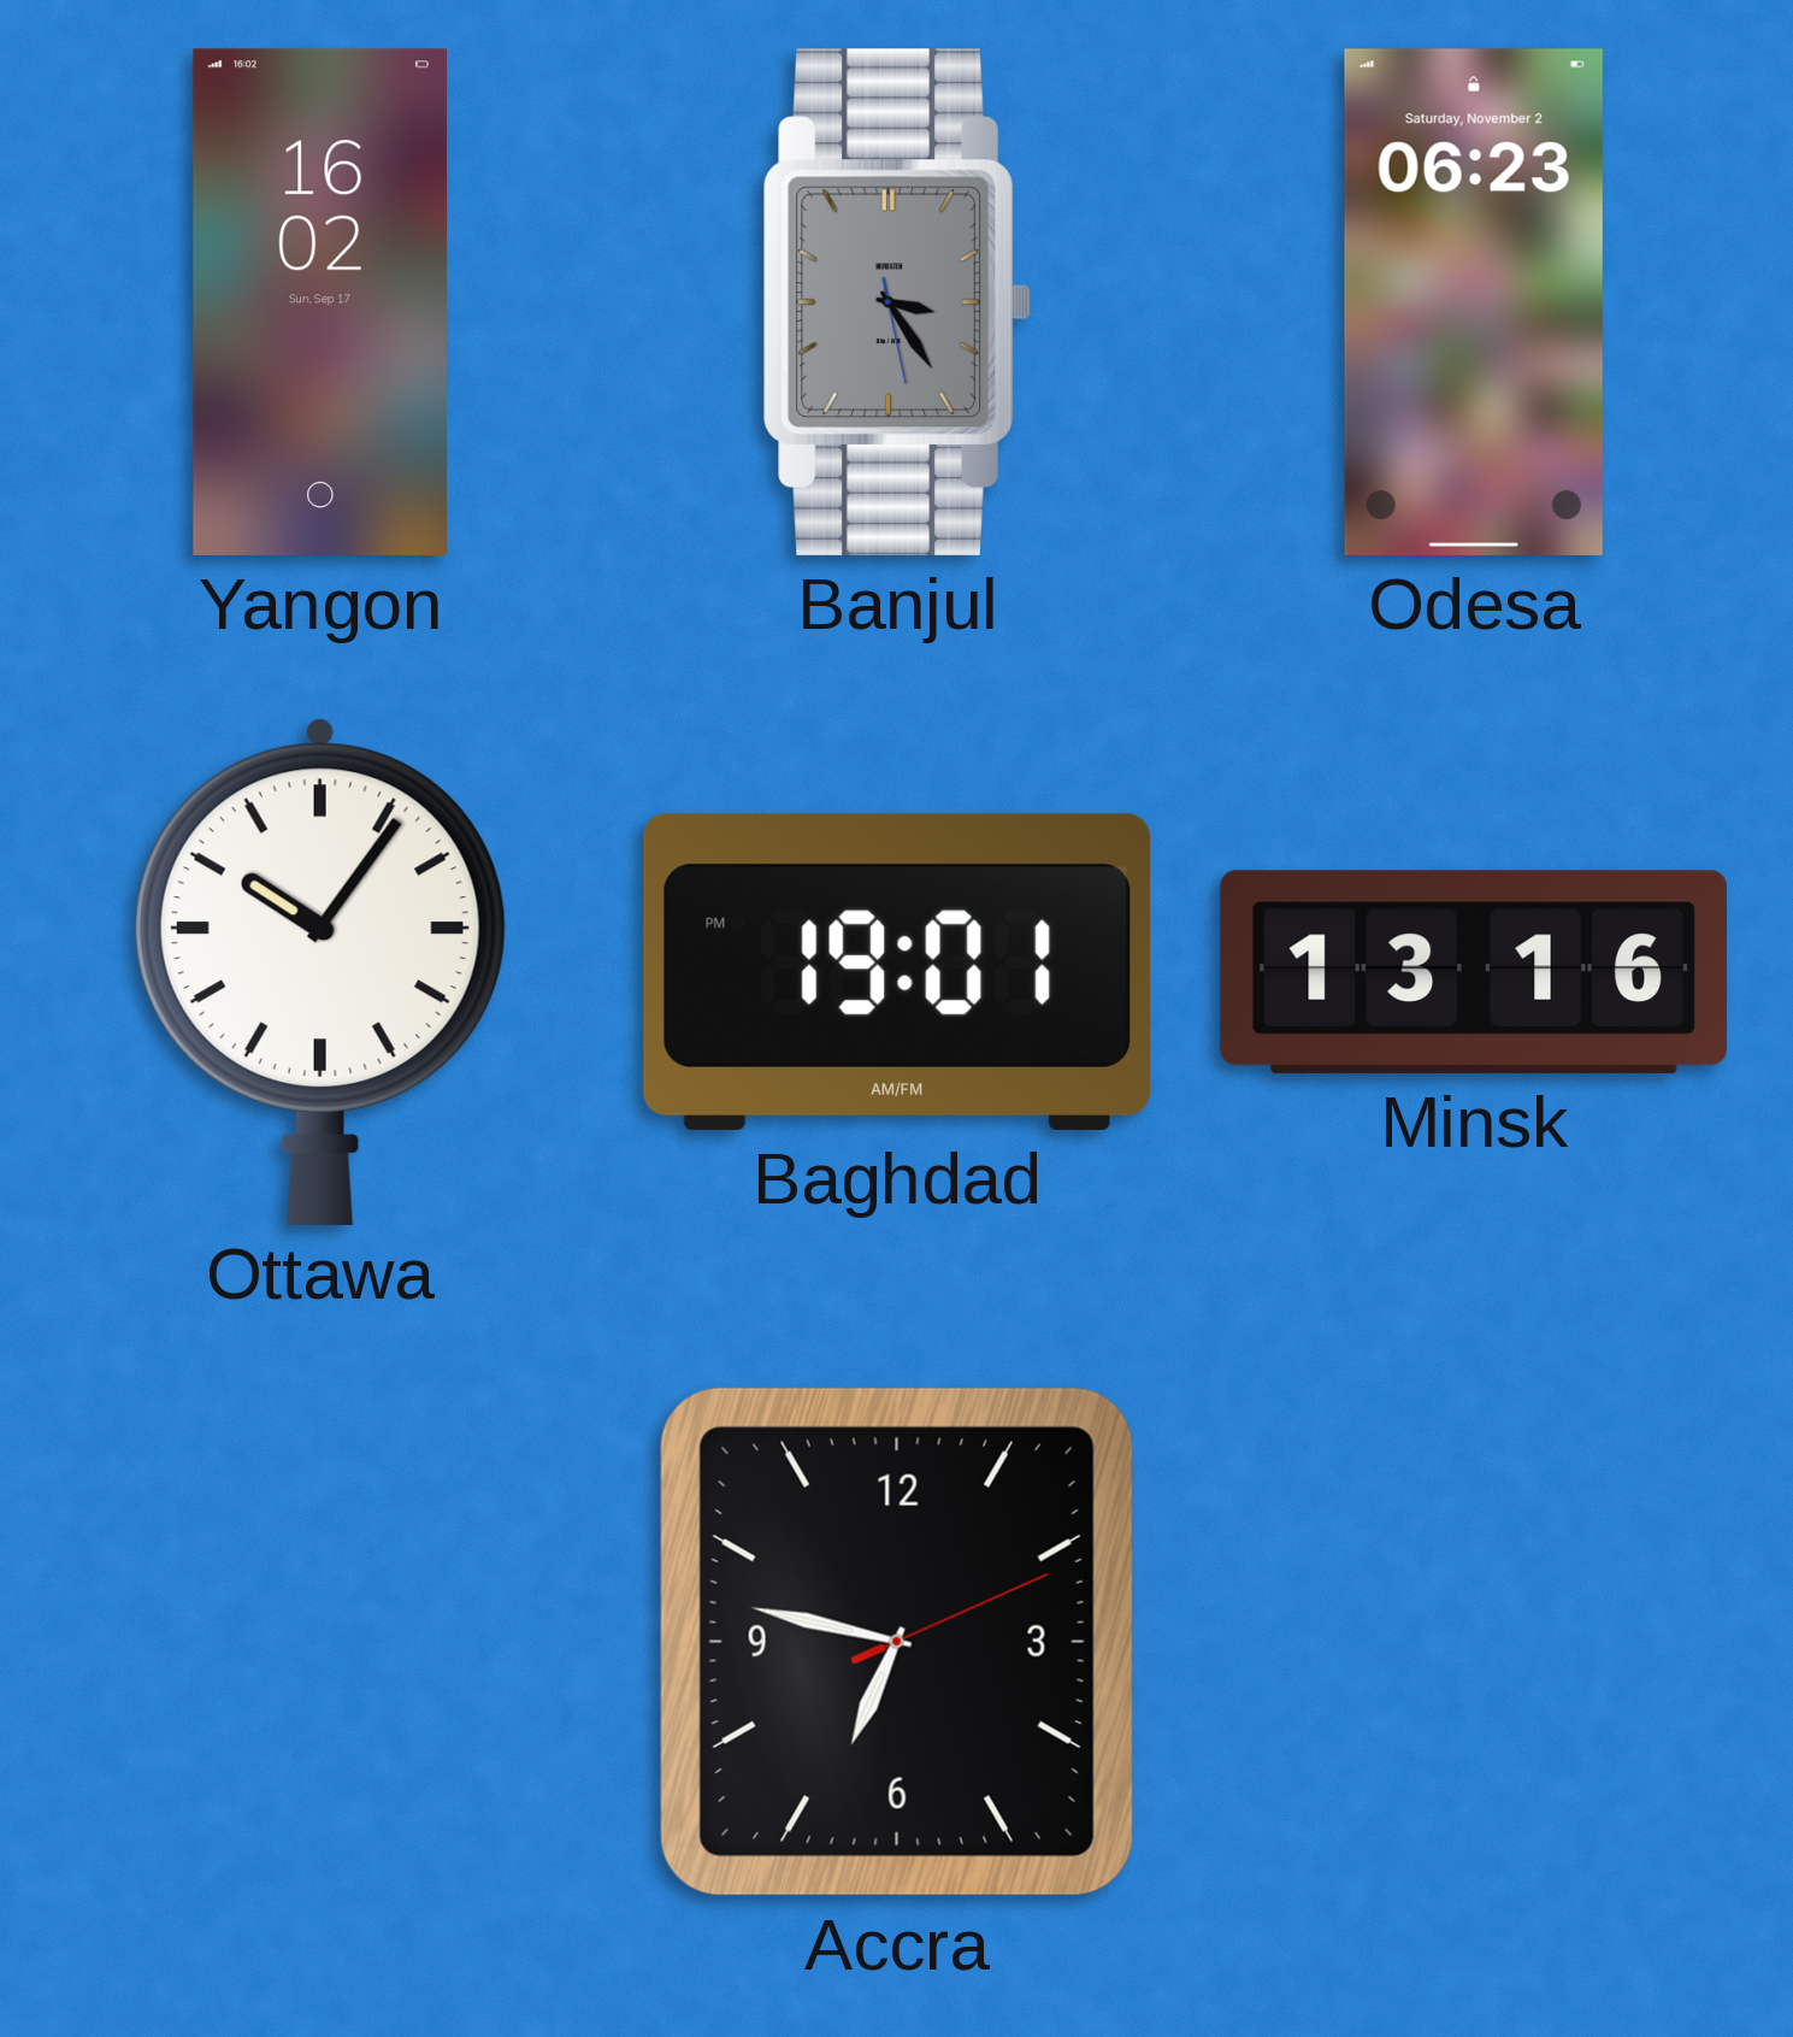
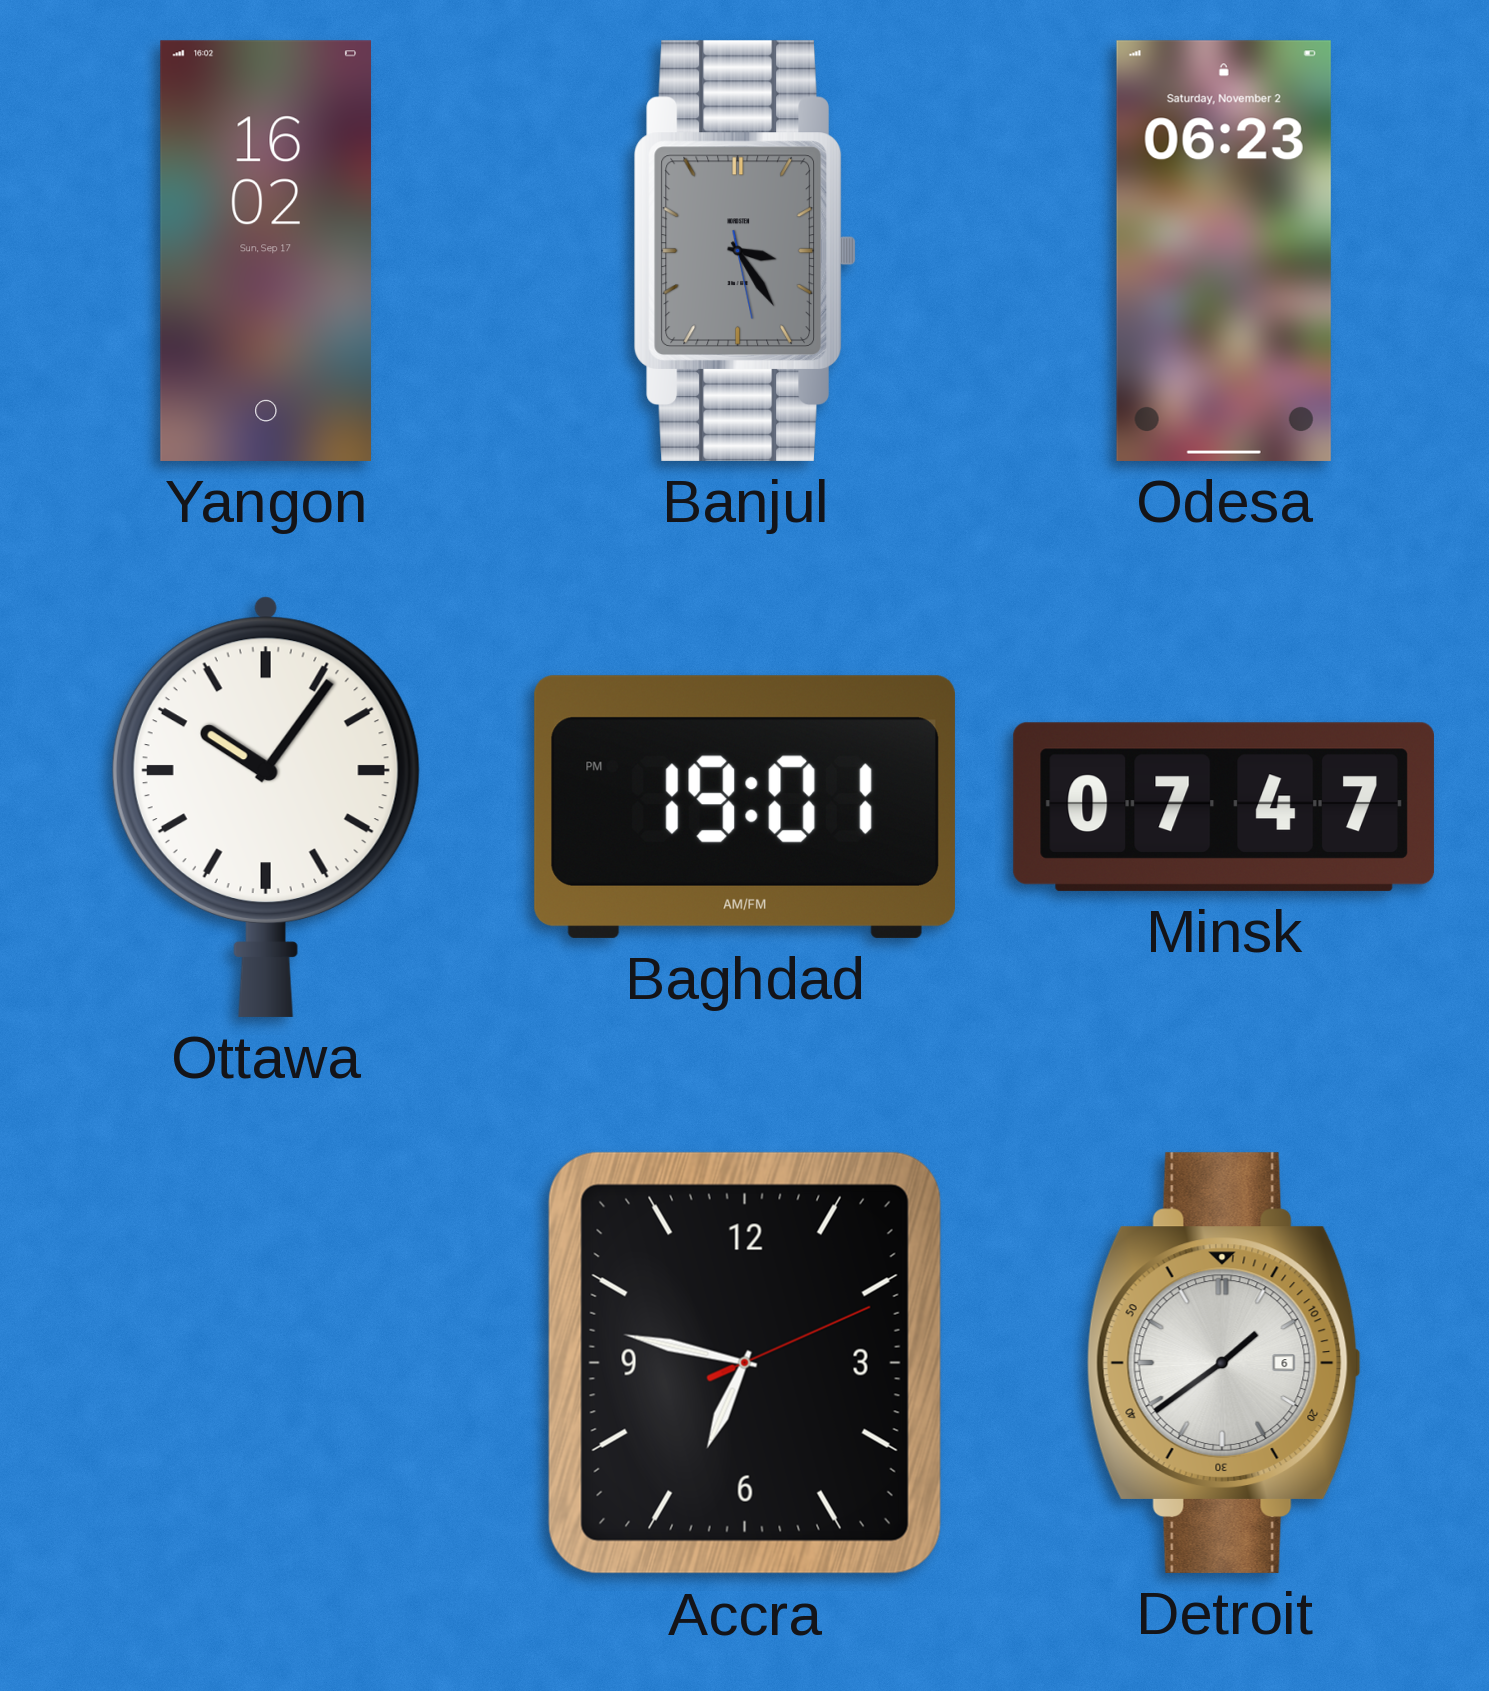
Minsk: 13:16 -> 07:47
Detroit: none -> 1:39
